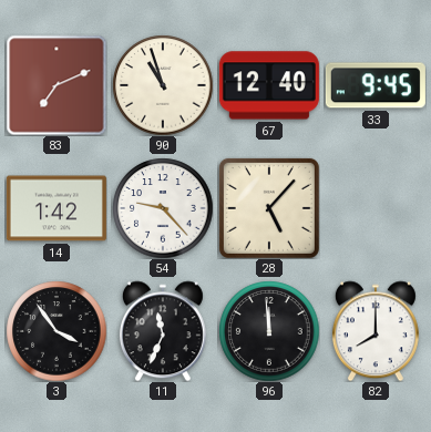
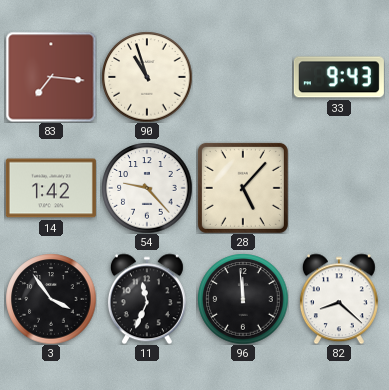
83: 7:11 -> 7:16
67: 12:40 -> none
33: 9:45 -> 9:43
82: 8:00 -> 8:22
